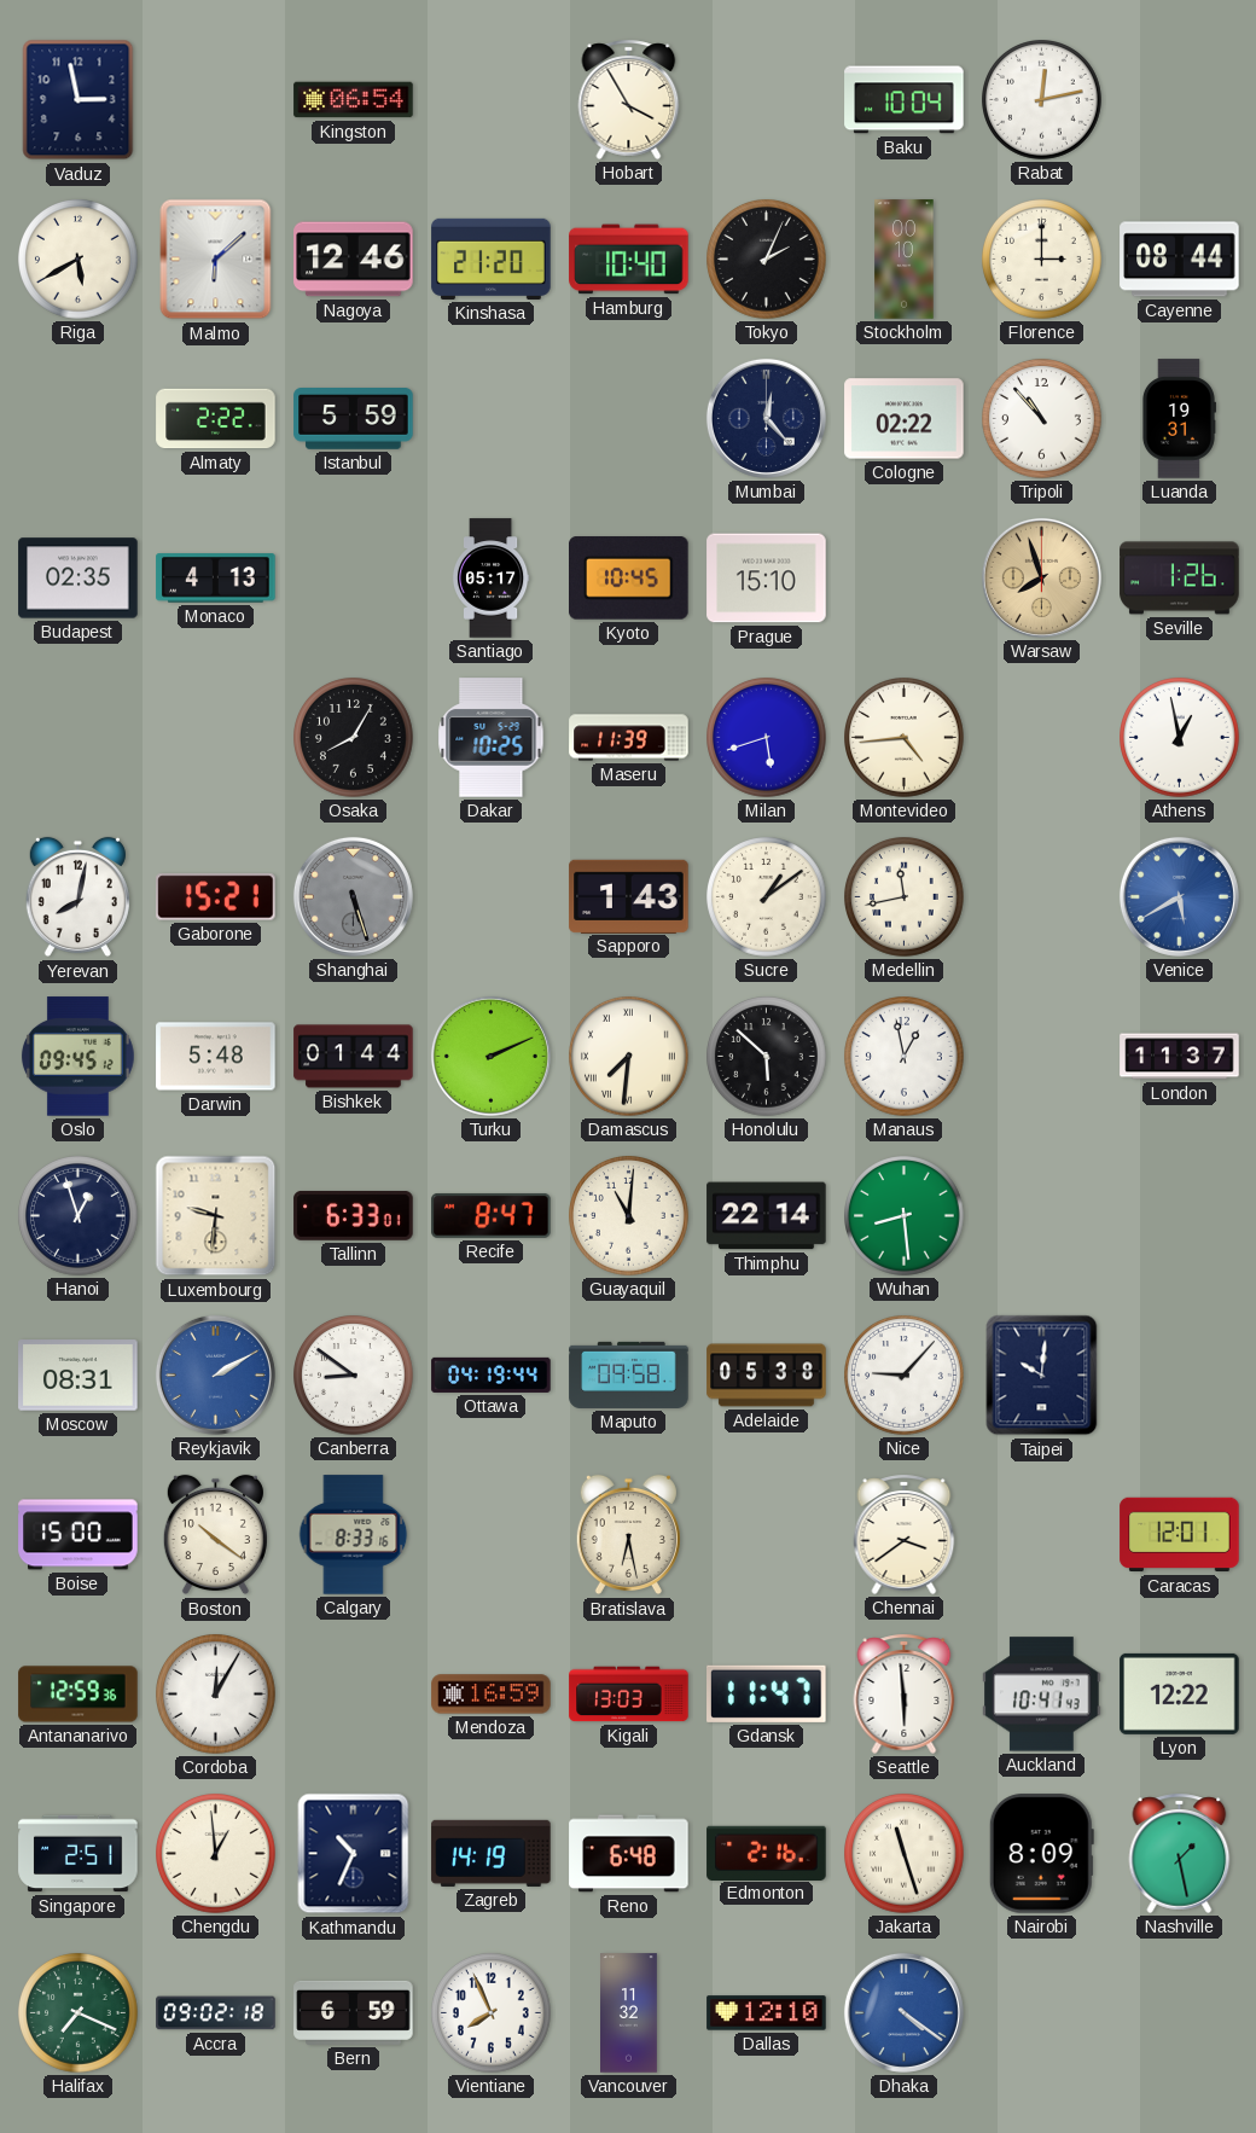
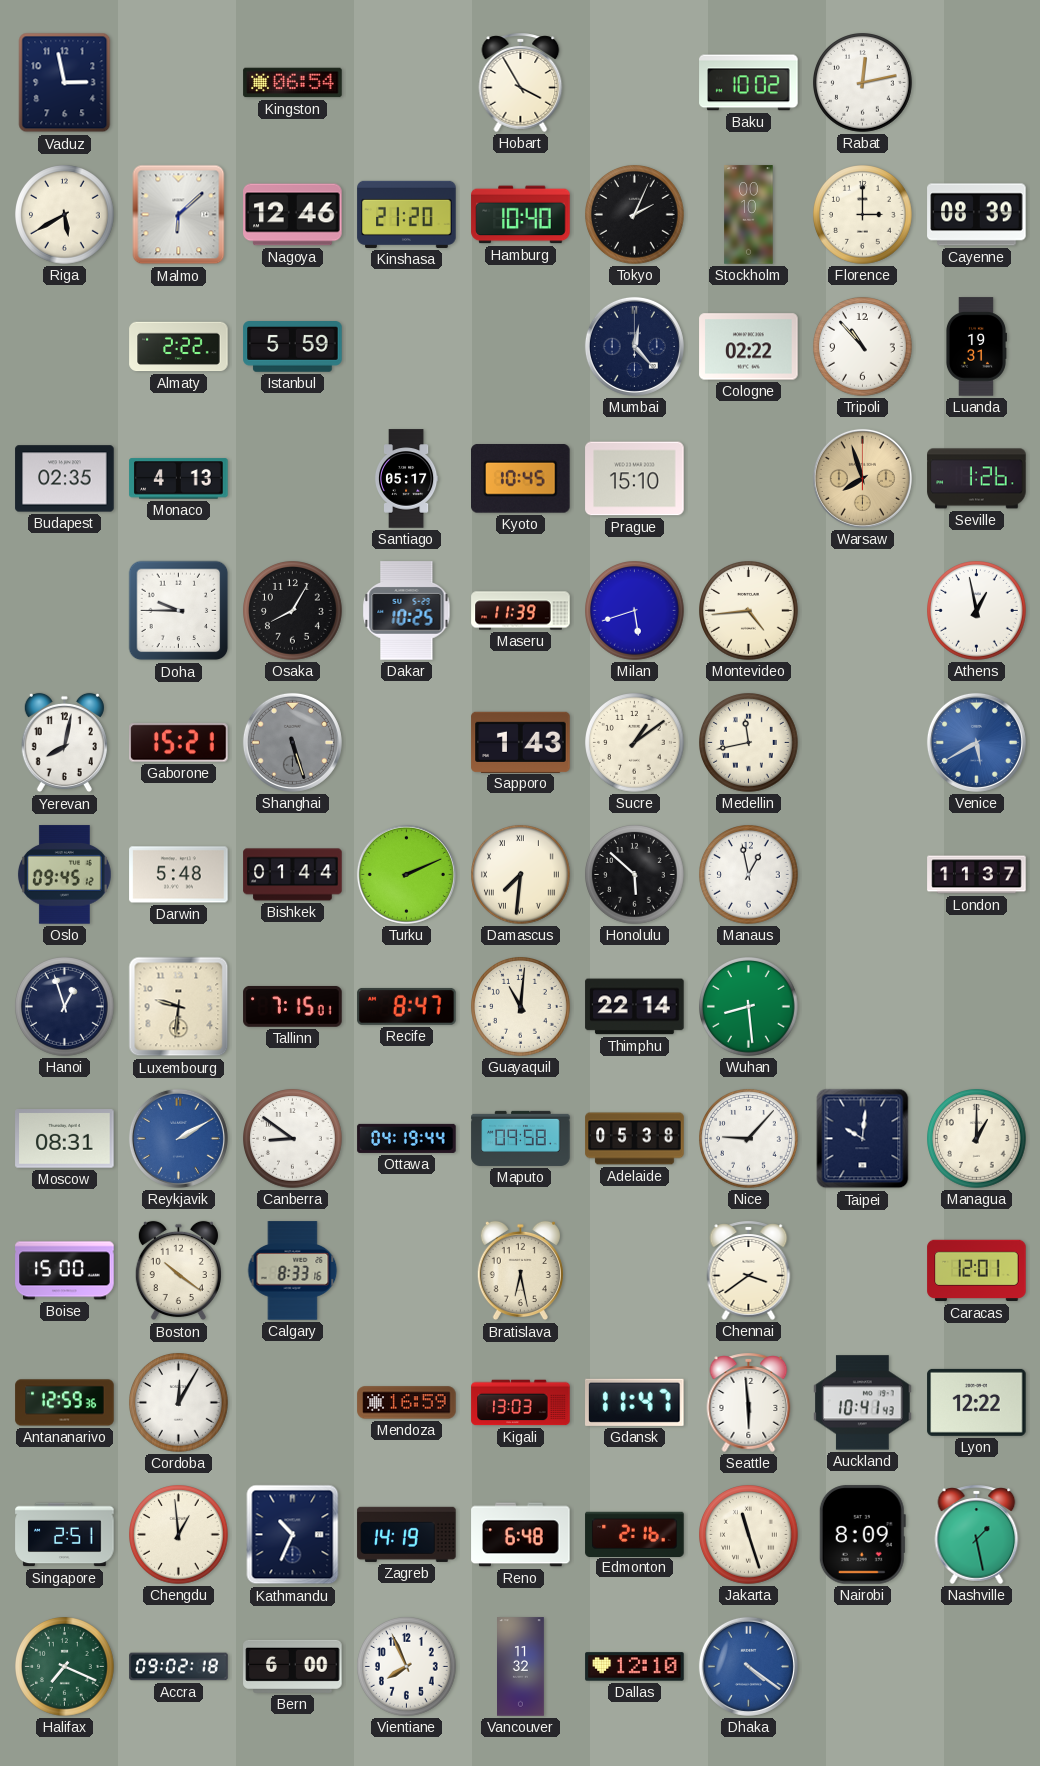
Baku: 10:04 -> 10:02
Cayenne: 08:44 -> 08:39
Doha: none -> 9:45
Tallinn: 6:33 -> 7:15
Managua: none -> 1:00
Bern: 6:59 -> 6:00
